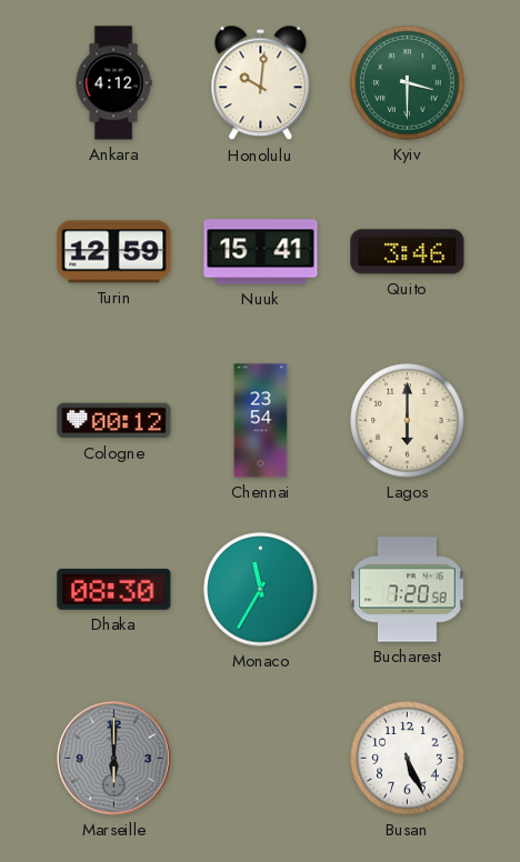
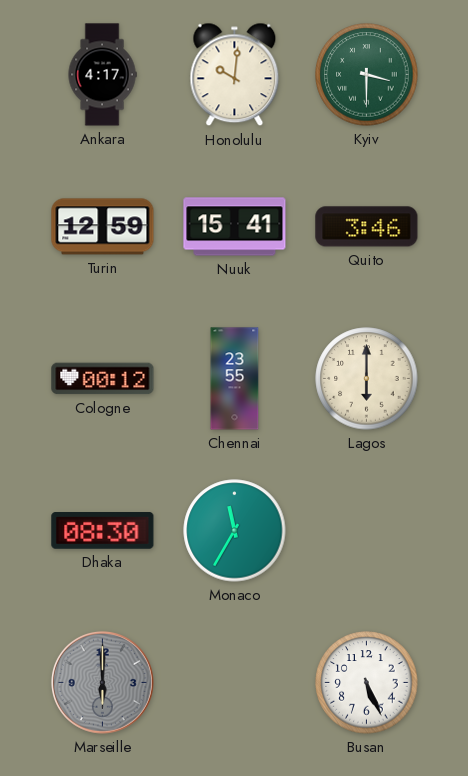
Ankara: 4:12 -> 4:17
Chennai: 23:54 -> 23:55
Bucharest: 7:20 -> none
